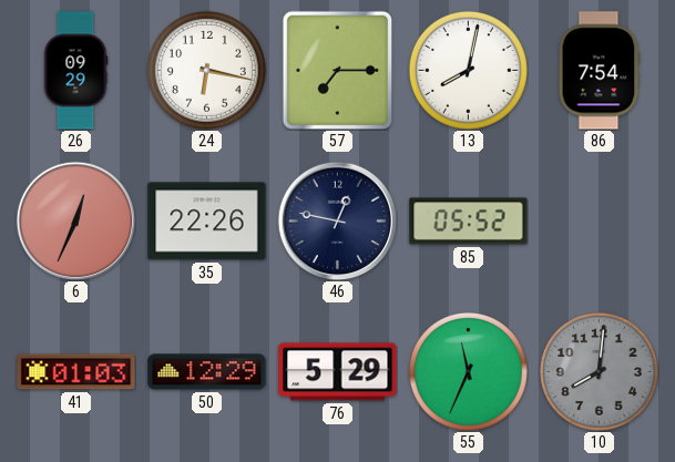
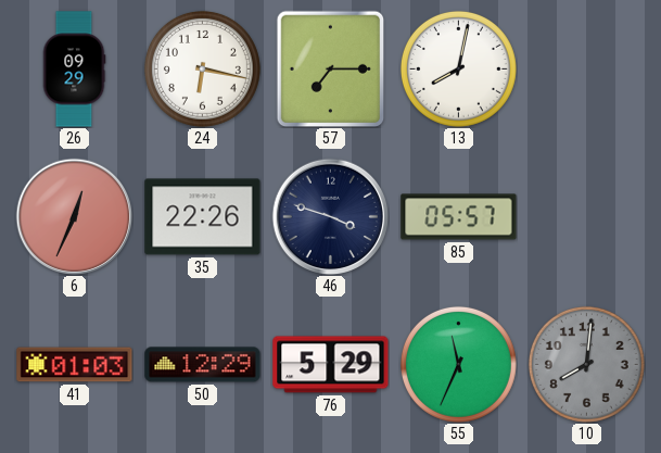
86: 7:54 -> none
46: 12:47 -> 3:48
85: 05:52 -> 05:57
